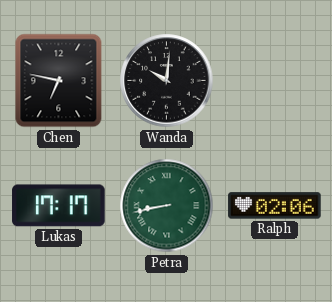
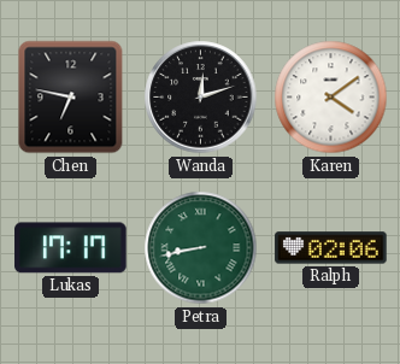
Wanda: 10:01 -> 12:12
Karen: none -> 4:09
